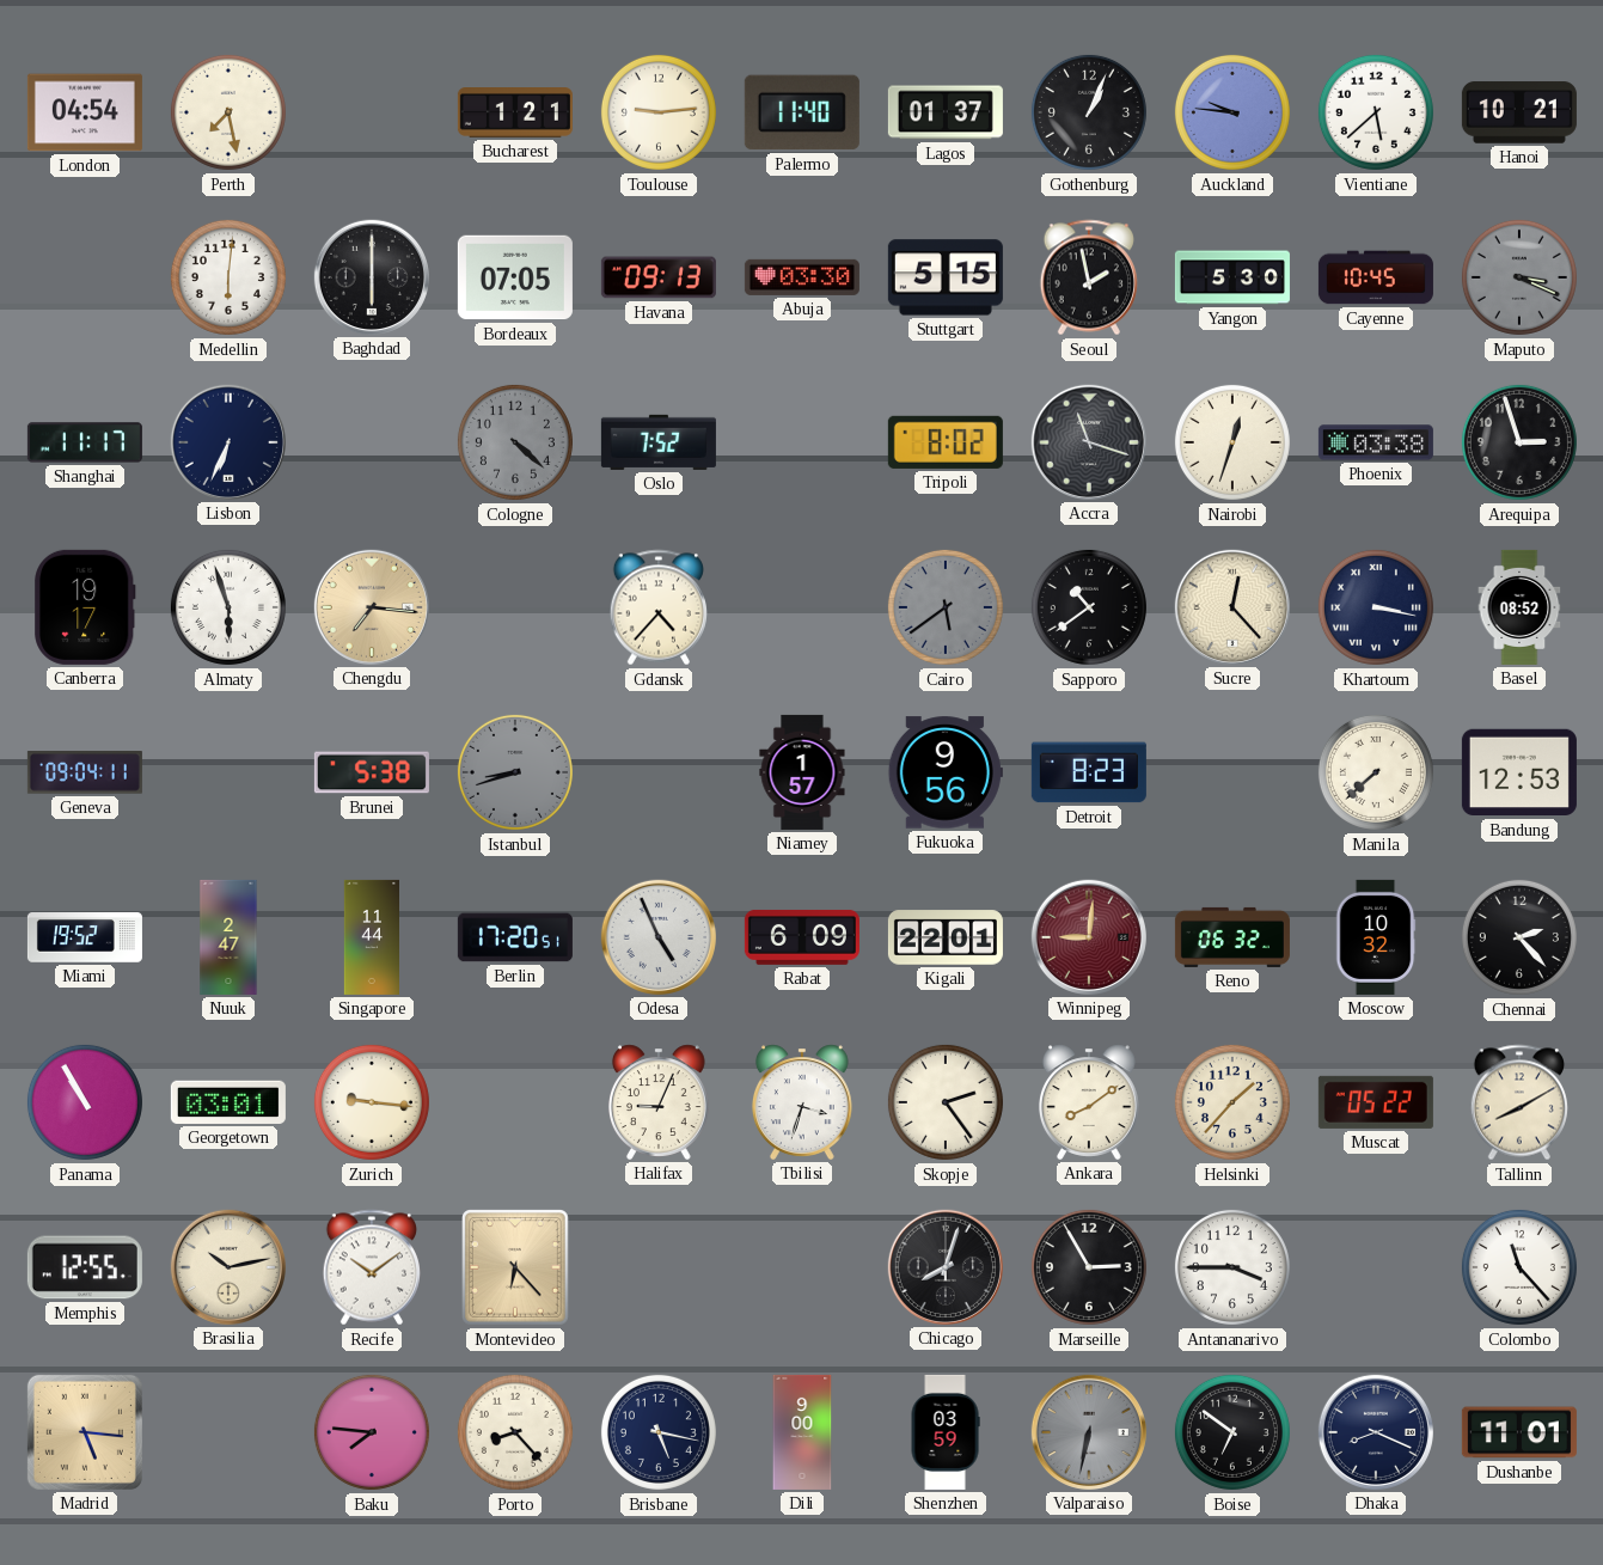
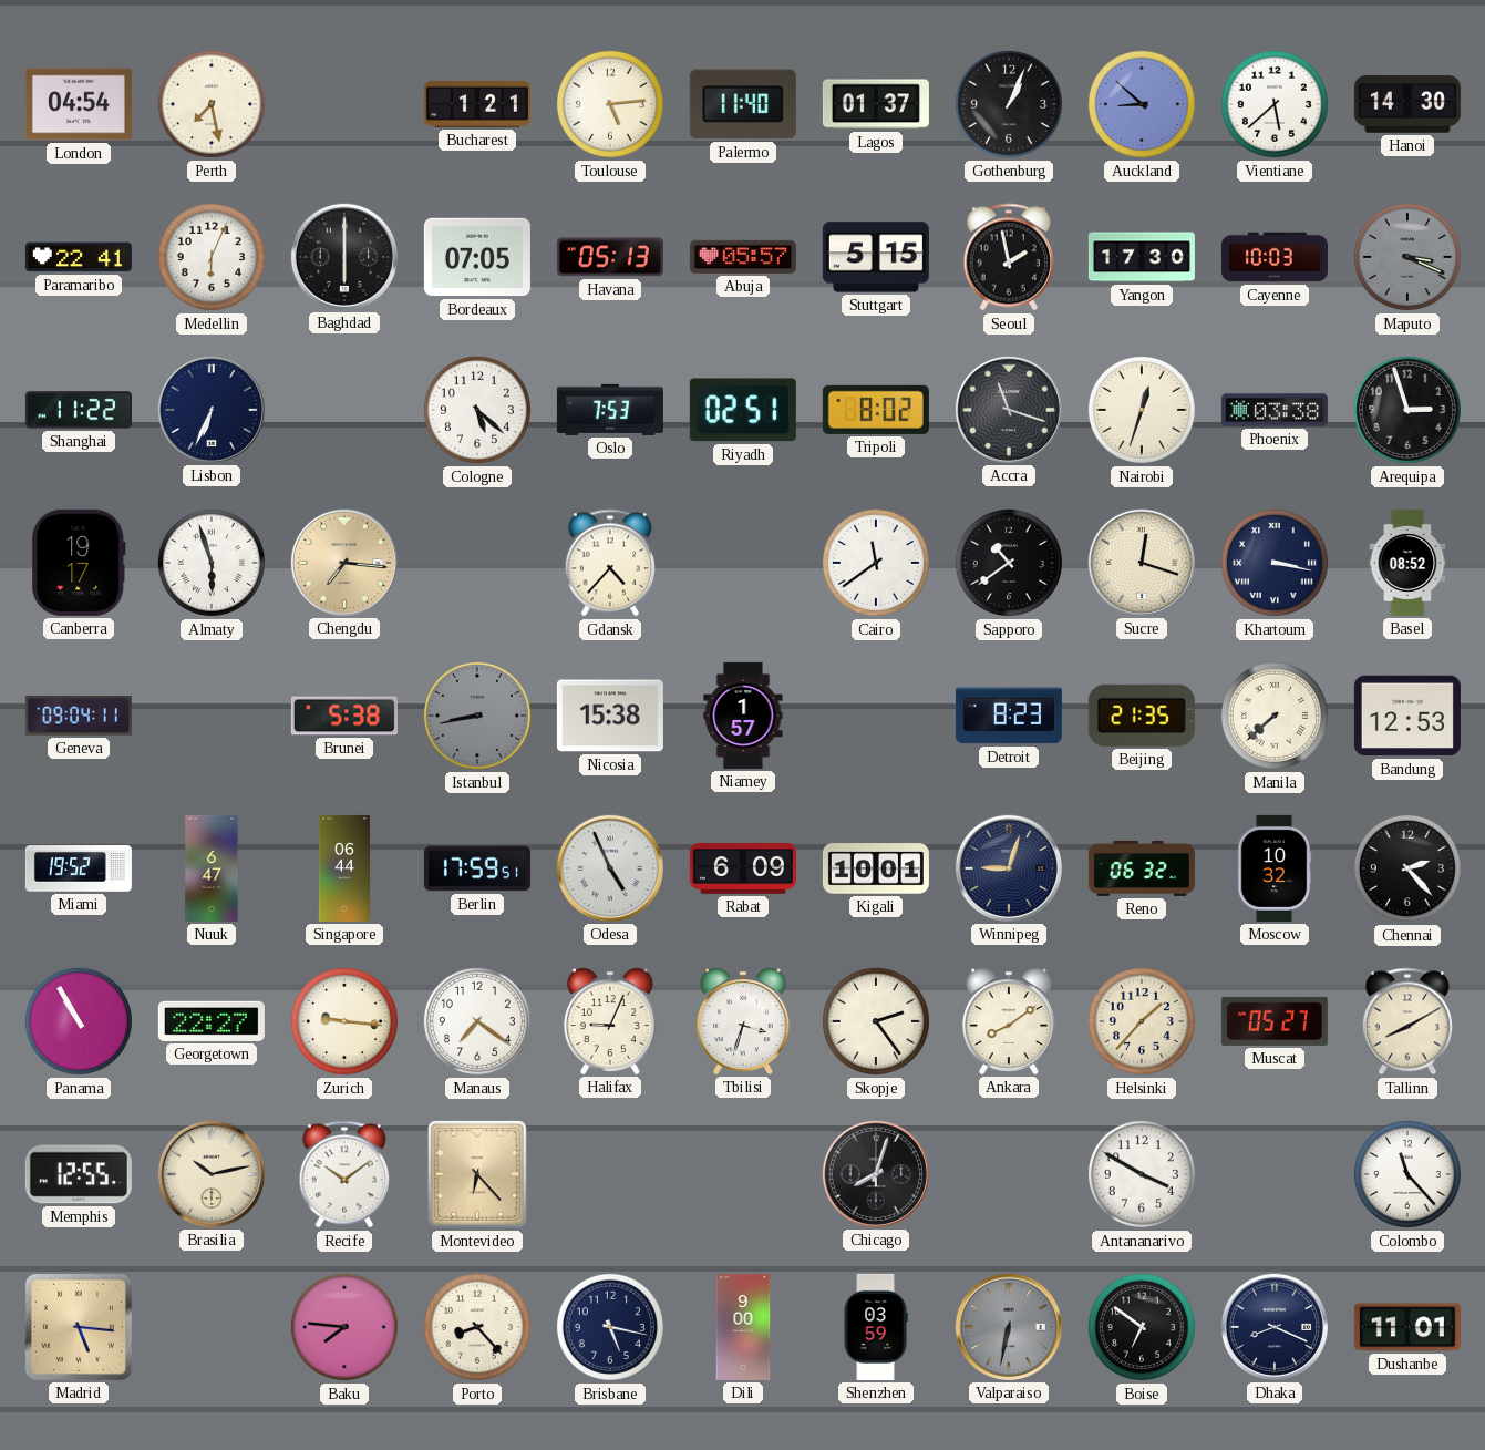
Toulouse: 9:14 -> 5:14
Auckland: 9:46 -> 8:52
Hanoi: 10:21 -> 14:30
Paramaribo: none -> 22:41
Medellin: 6:01 -> 6:04
Havana: 09:13 -> 05:13
Abuja: 03:30 -> 05:57
Yangon: 5:30 -> 17:30
Cayenne: 10:45 -> 10:03
Shanghai: 11:17 -> 11:22
Cologne: 4:22 -> 5:22
Cologne dial: grey -> white
Oslo: 7:52 -> 7:53
Riyadh: none -> 02:51
Cairo: 5:39 -> 11:39
Cairo dial: grey -> white
Sucre: 12:23 -> 12:18
Istanbul: 8:42 -> 8:43
Nicosia: none -> 15:38
Fukuoka: 9:56 -> none
Beijing: none -> 21:35
Nuuk: 2:47 -> 6:47
Singapore: 11:44 -> 06:44
Berlin: 17:20 -> 17:59
Kigali: 22:01 -> 10:01
Winnipeg: 9:01 -> 9:03
Winnipeg dial: burgundy -> navy
Georgetown: 03:01 -> 22:27
Manaus: none -> 7:21
Muscat: 05:22 -> 05:27
Marseille: 2:55 -> none
Antananarivo: 3:45 -> 3:50
